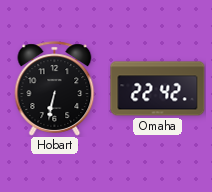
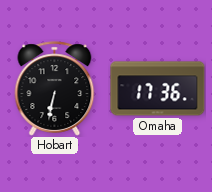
Omaha: 22:42 -> 17:36
